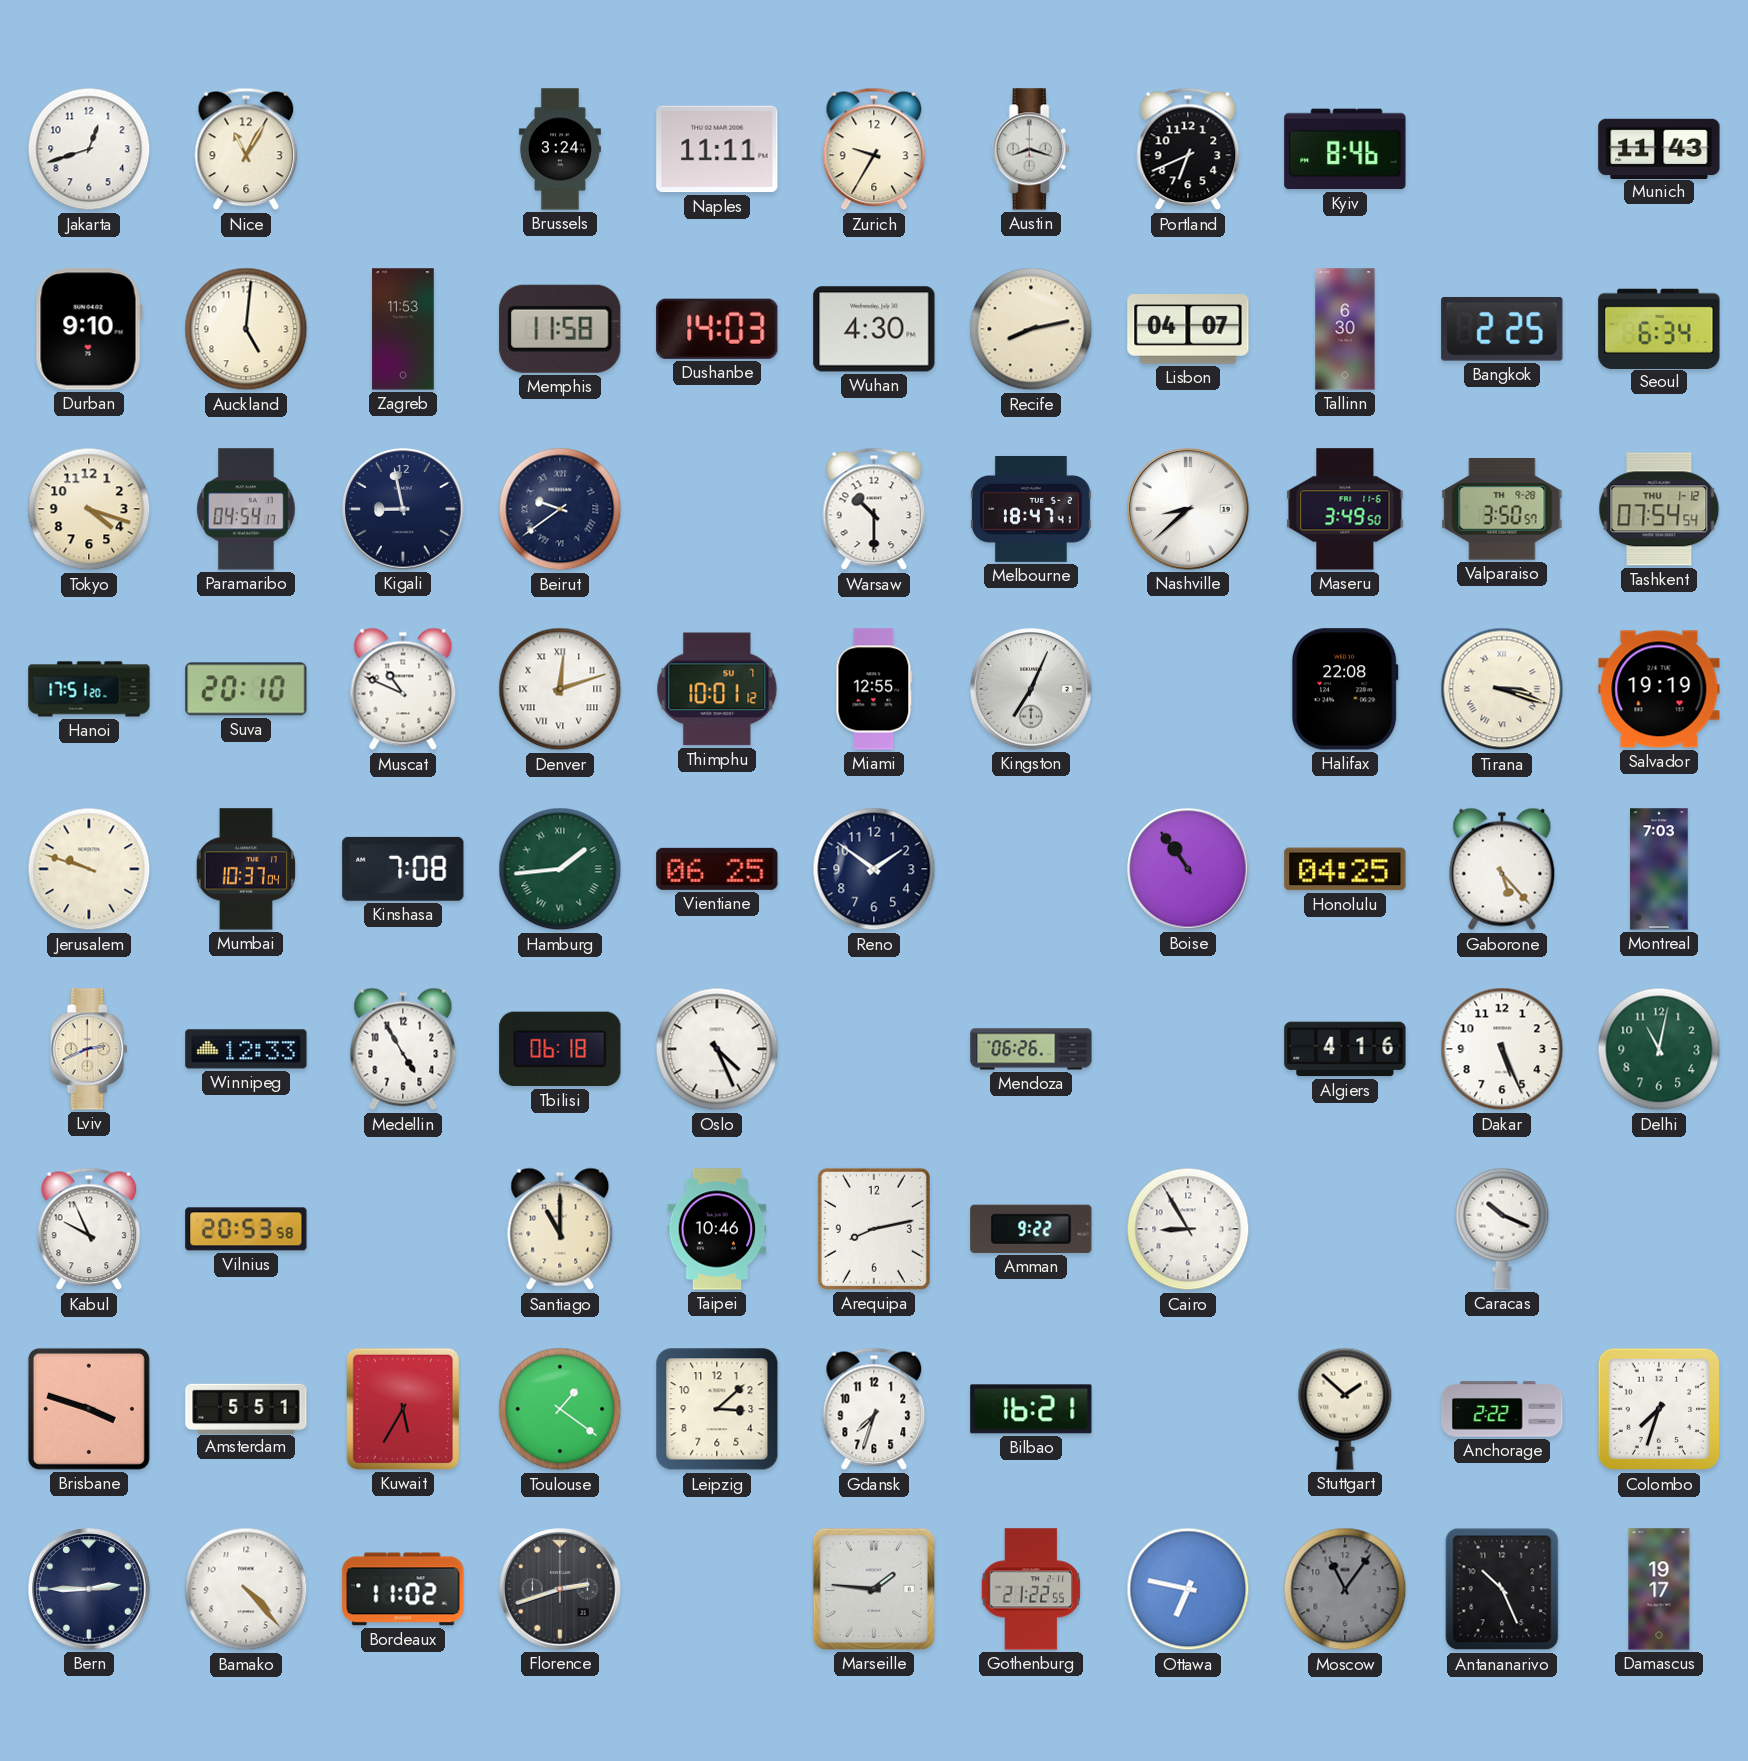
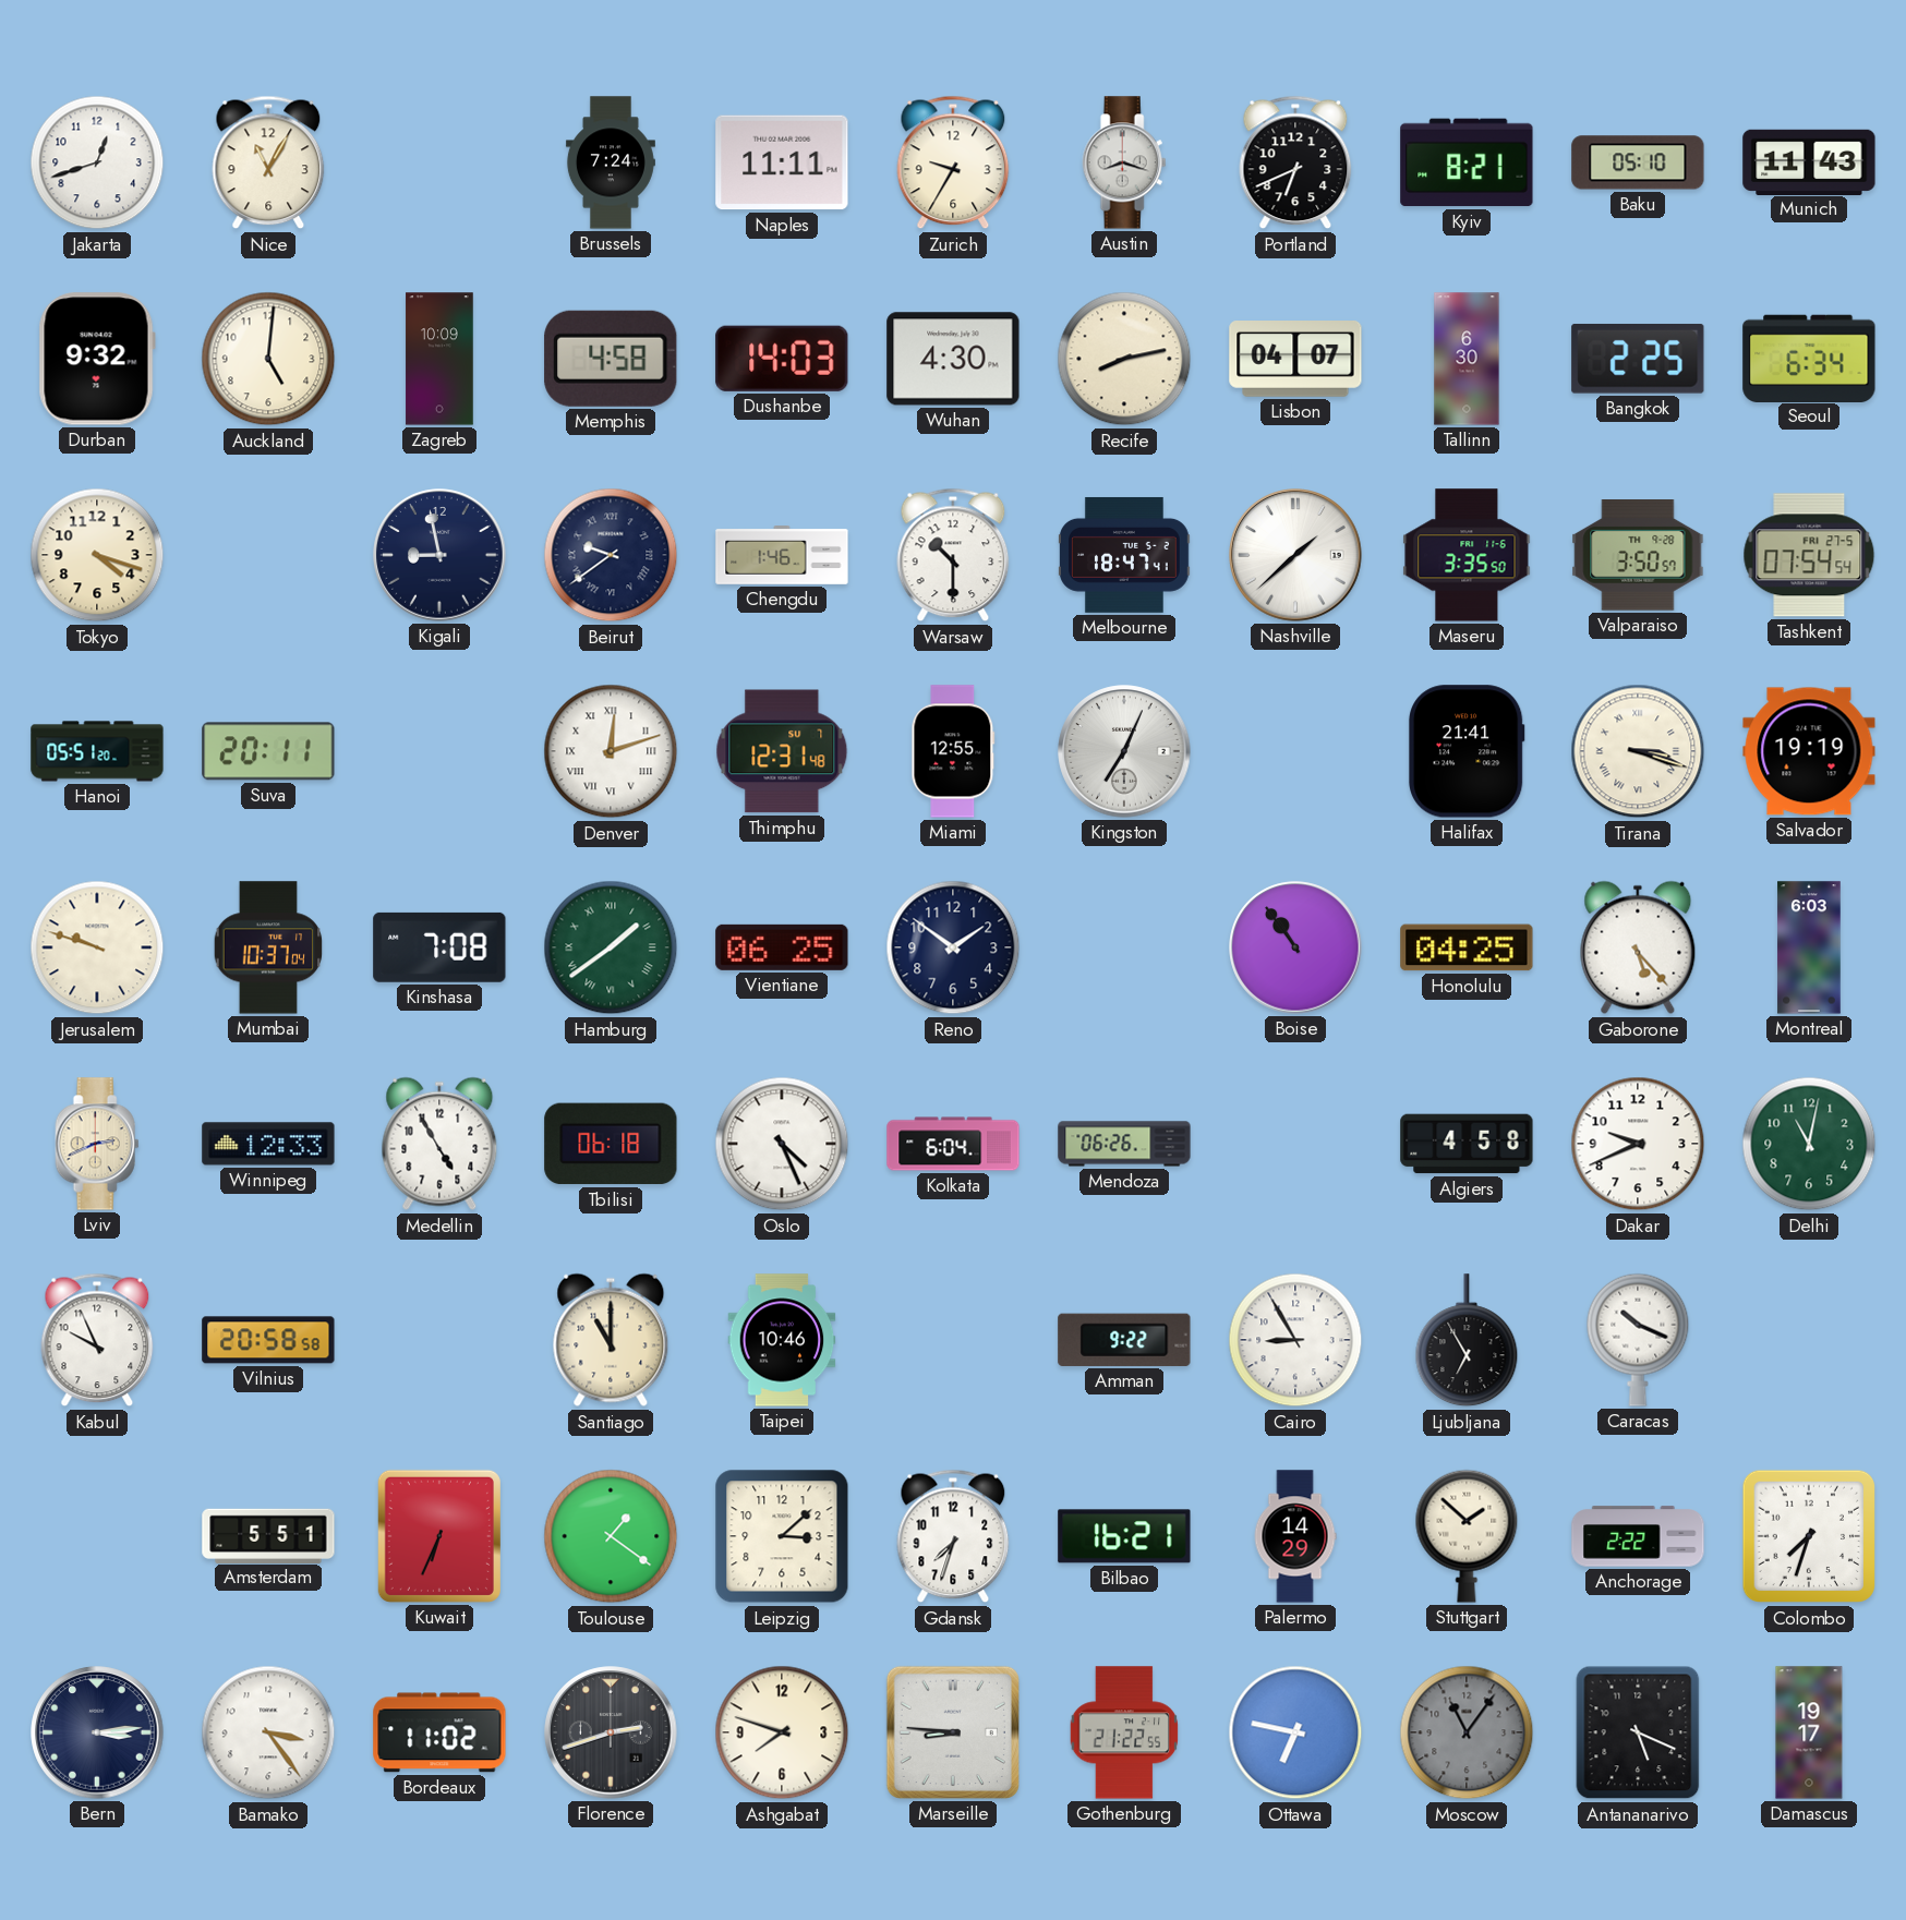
Brussels: 3:24 -> 7:24
Kyiv: 8:46 -> 8:21
Baku: none -> 05:10
Durban: 9:10 -> 9:32
Zagreb: 11:53 -> 10:09
Memphis: 11:58 -> 4:58
Paramaribo: 04:54 -> none
Chengdu: none -> 1:46
Nashville: 8:38 -> 1:38
Maseru: 3:49 -> 3:35
Tashkent date: THU 1-12 -> FRI 27-5
Hanoi: 17:51 -> 05:51
Suva: 20:10 -> 20:11
Muscat: 10:49 -> none
Thimphu: 10:01 -> 12:31
Halifax: 22:08 -> 21:41
Hamburg: 1:44 -> 1:39
Montreal: 7:03 -> 6:03
Kolkata: none -> 6:04
Algiers: 4:16 -> 4:58
Dakar: 5:26 -> 9:41
Vilnius: 20:53 -> 20:58
Arequipa: 8:13 -> none
Ljubljana: none -> 6:55
Brisbane: 3:48 -> none
Kuwait: 5:35 -> 6:34
Palermo: none -> 14:29
Bern: 2:45 -> 3:14
Bamako: 4:23 -> 3:24
Ashgabat: none -> 7:48
Marseille: 1:46 -> 8:46
Antananarivo: 10:26 -> 5:19
